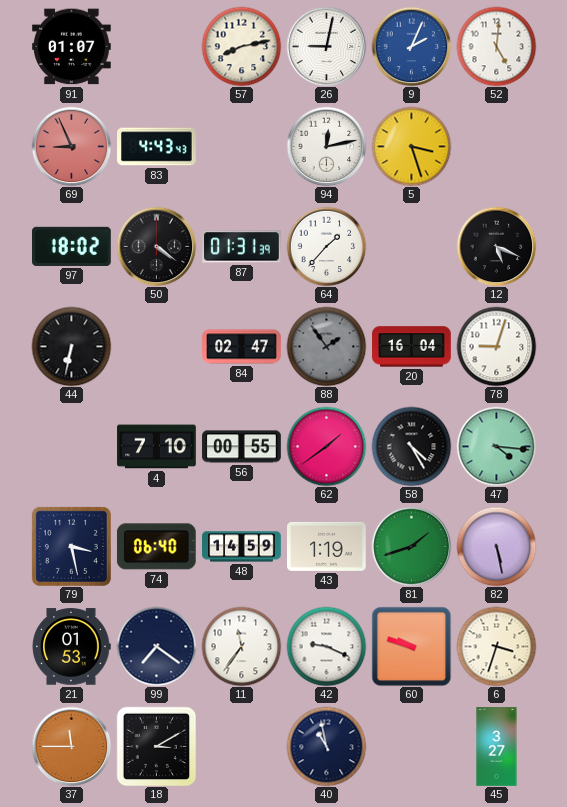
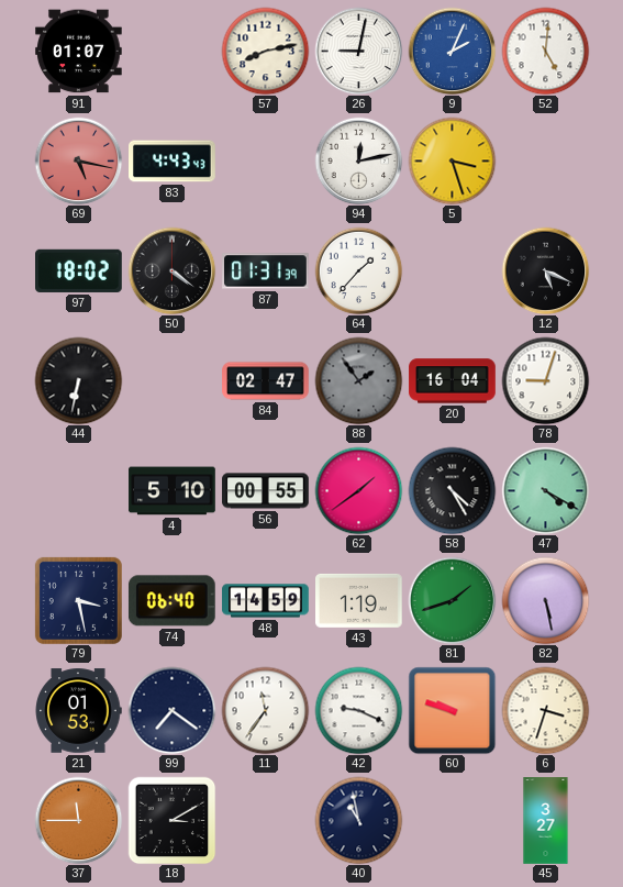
69: 8:56 -> 5:17
4: 7:10 -> 5:10
47: 4:16 -> 4:20
